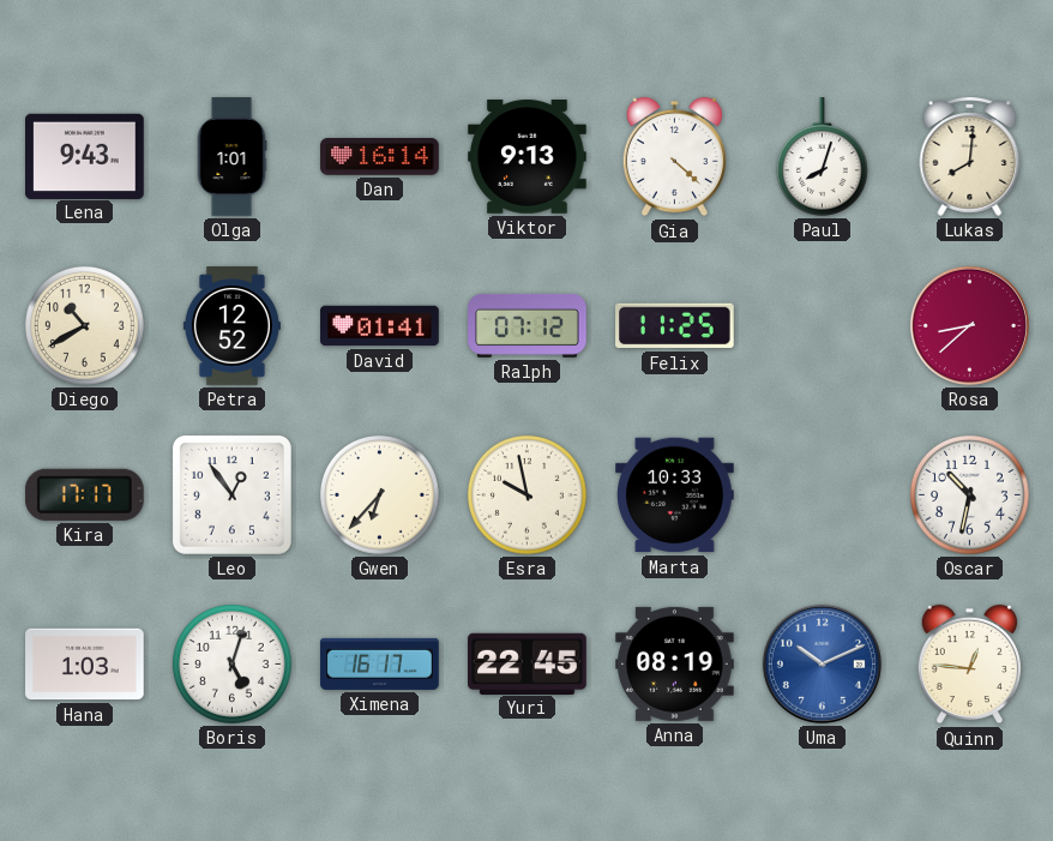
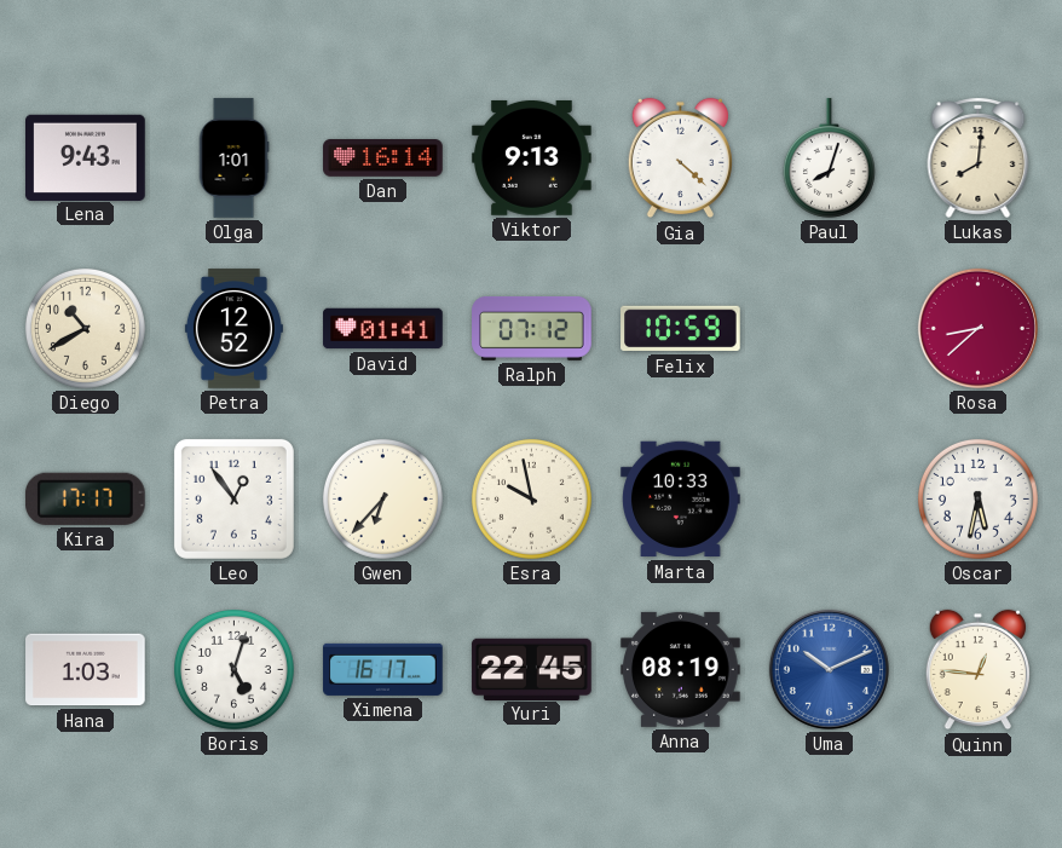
Felix: 11:25 -> 10:59
Oscar: 10:32 -> 5:32
